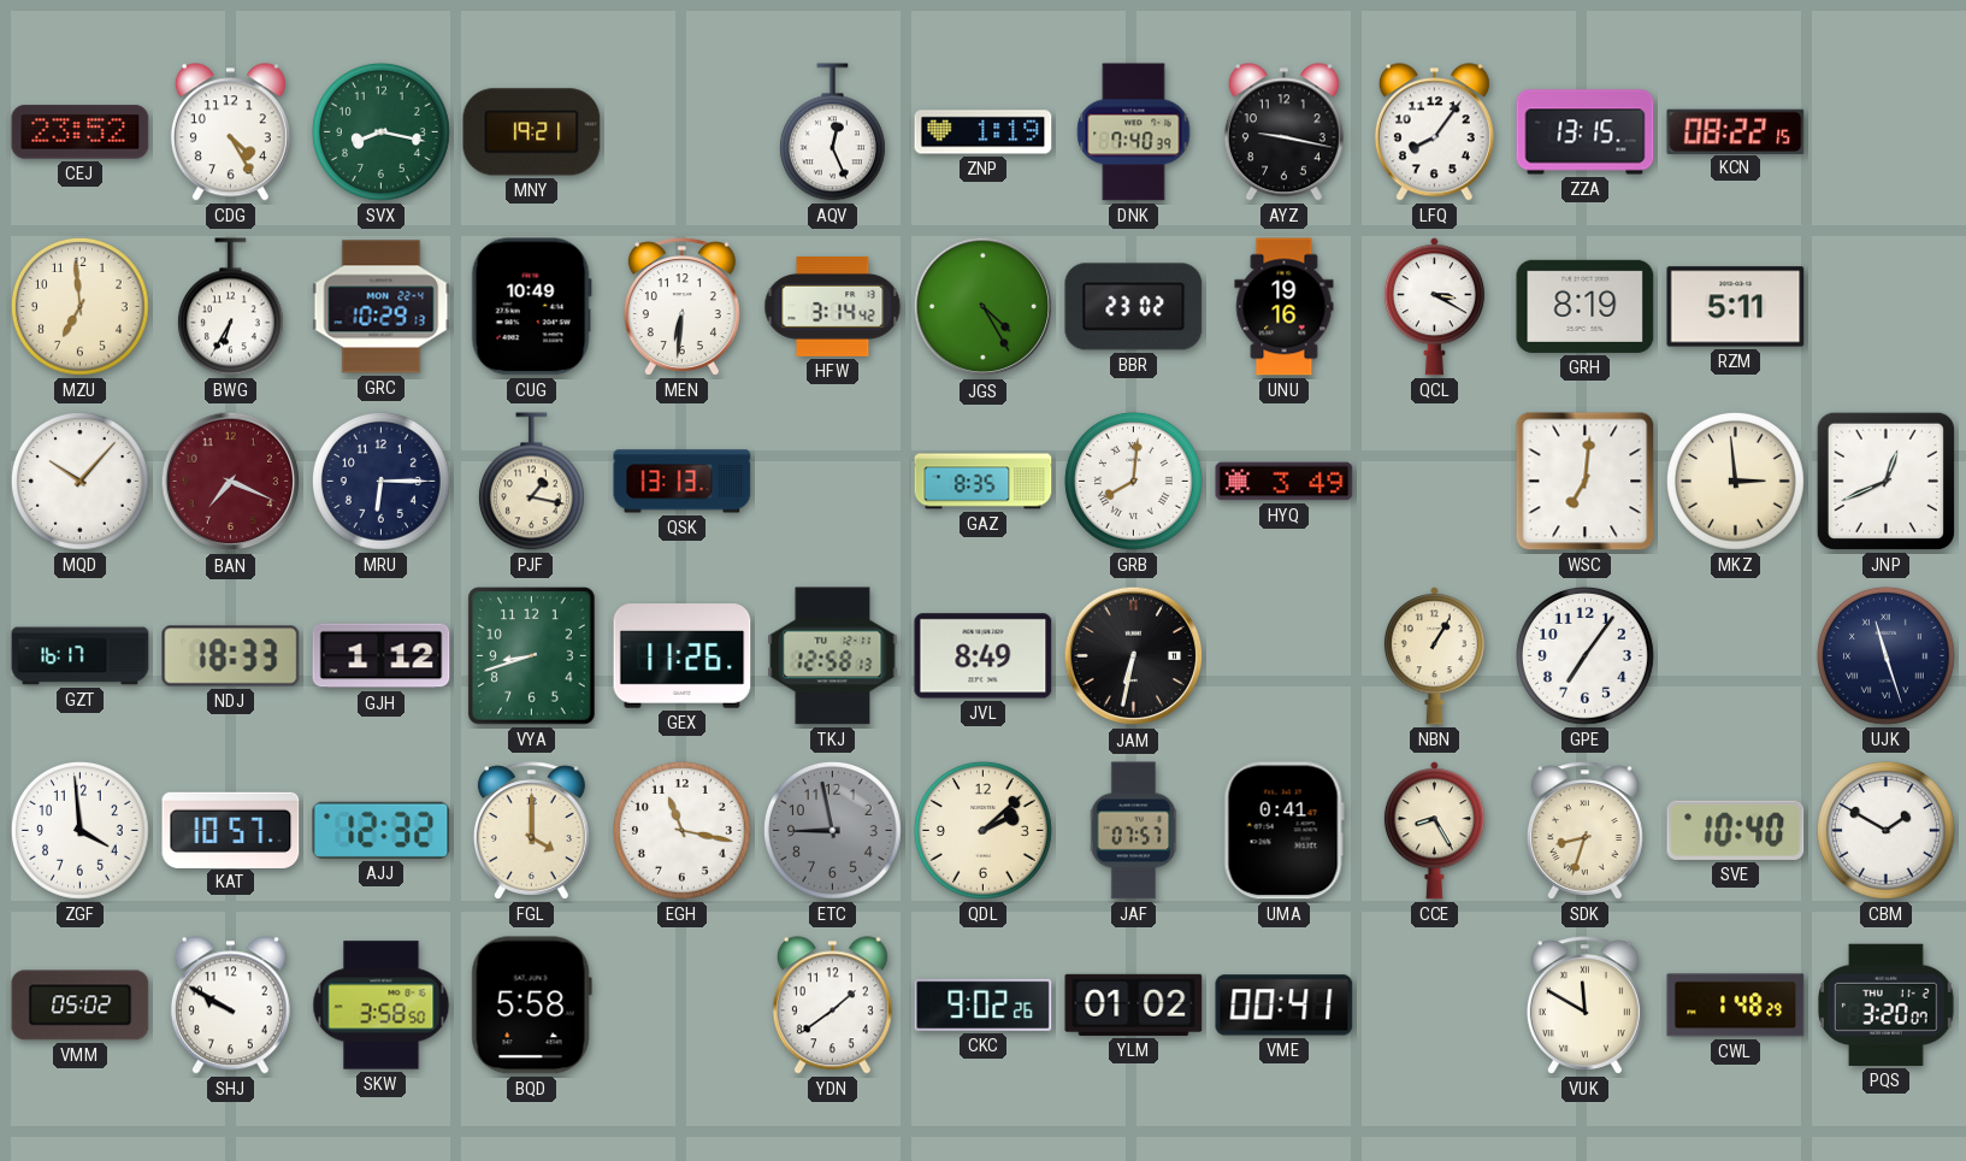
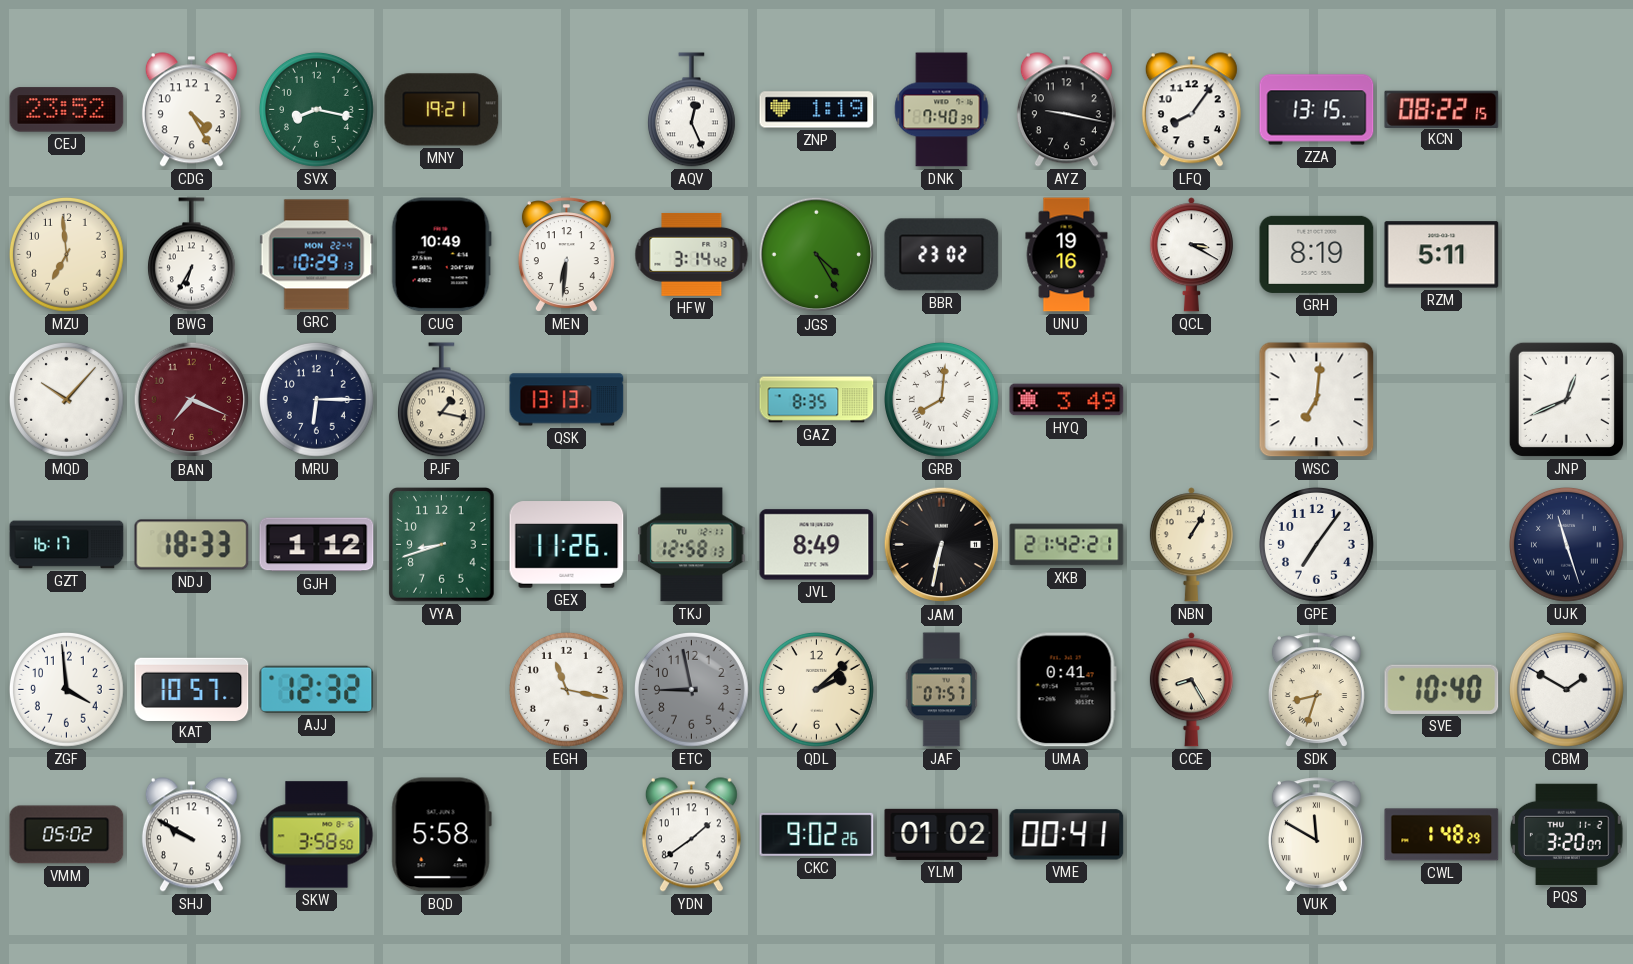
MKZ: 2:59 -> none
XKB: none -> 21:42
FGL: 4:00 -> none
